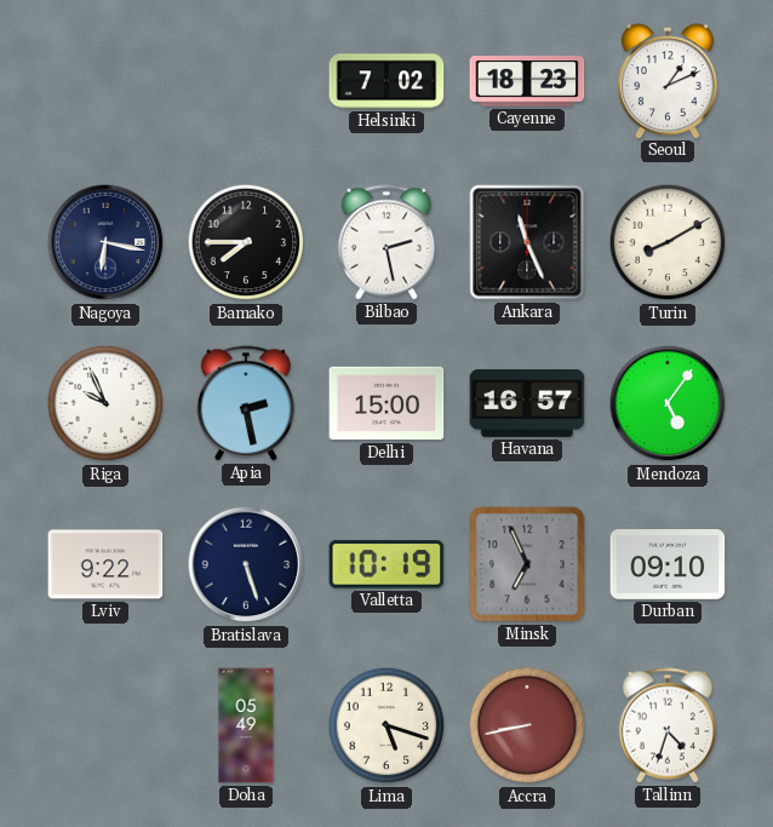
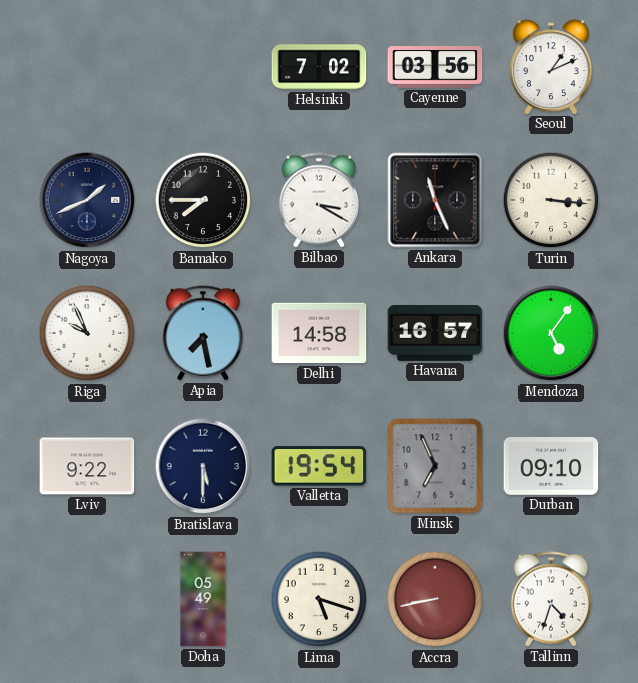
Cayenne: 18:23 -> 03:56
Nagoya: 6:17 -> 1:41
Bilbao: 2:28 -> 3:20
Turin: 8:10 -> 3:16
Apia: 2:28 -> 7:28
Delhi: 15:00 -> 14:58
Bratislava: 5:27 -> 5:30
Valletta: 10:19 -> 19:54
